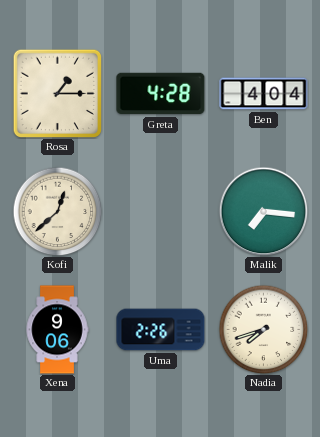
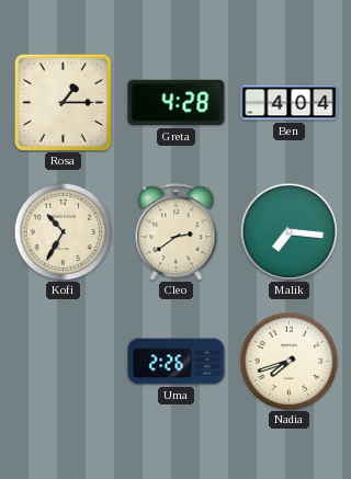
Kofi: 12:38 -> 10:35
Cleo: none -> 2:39
Xena: 9:06 -> none
